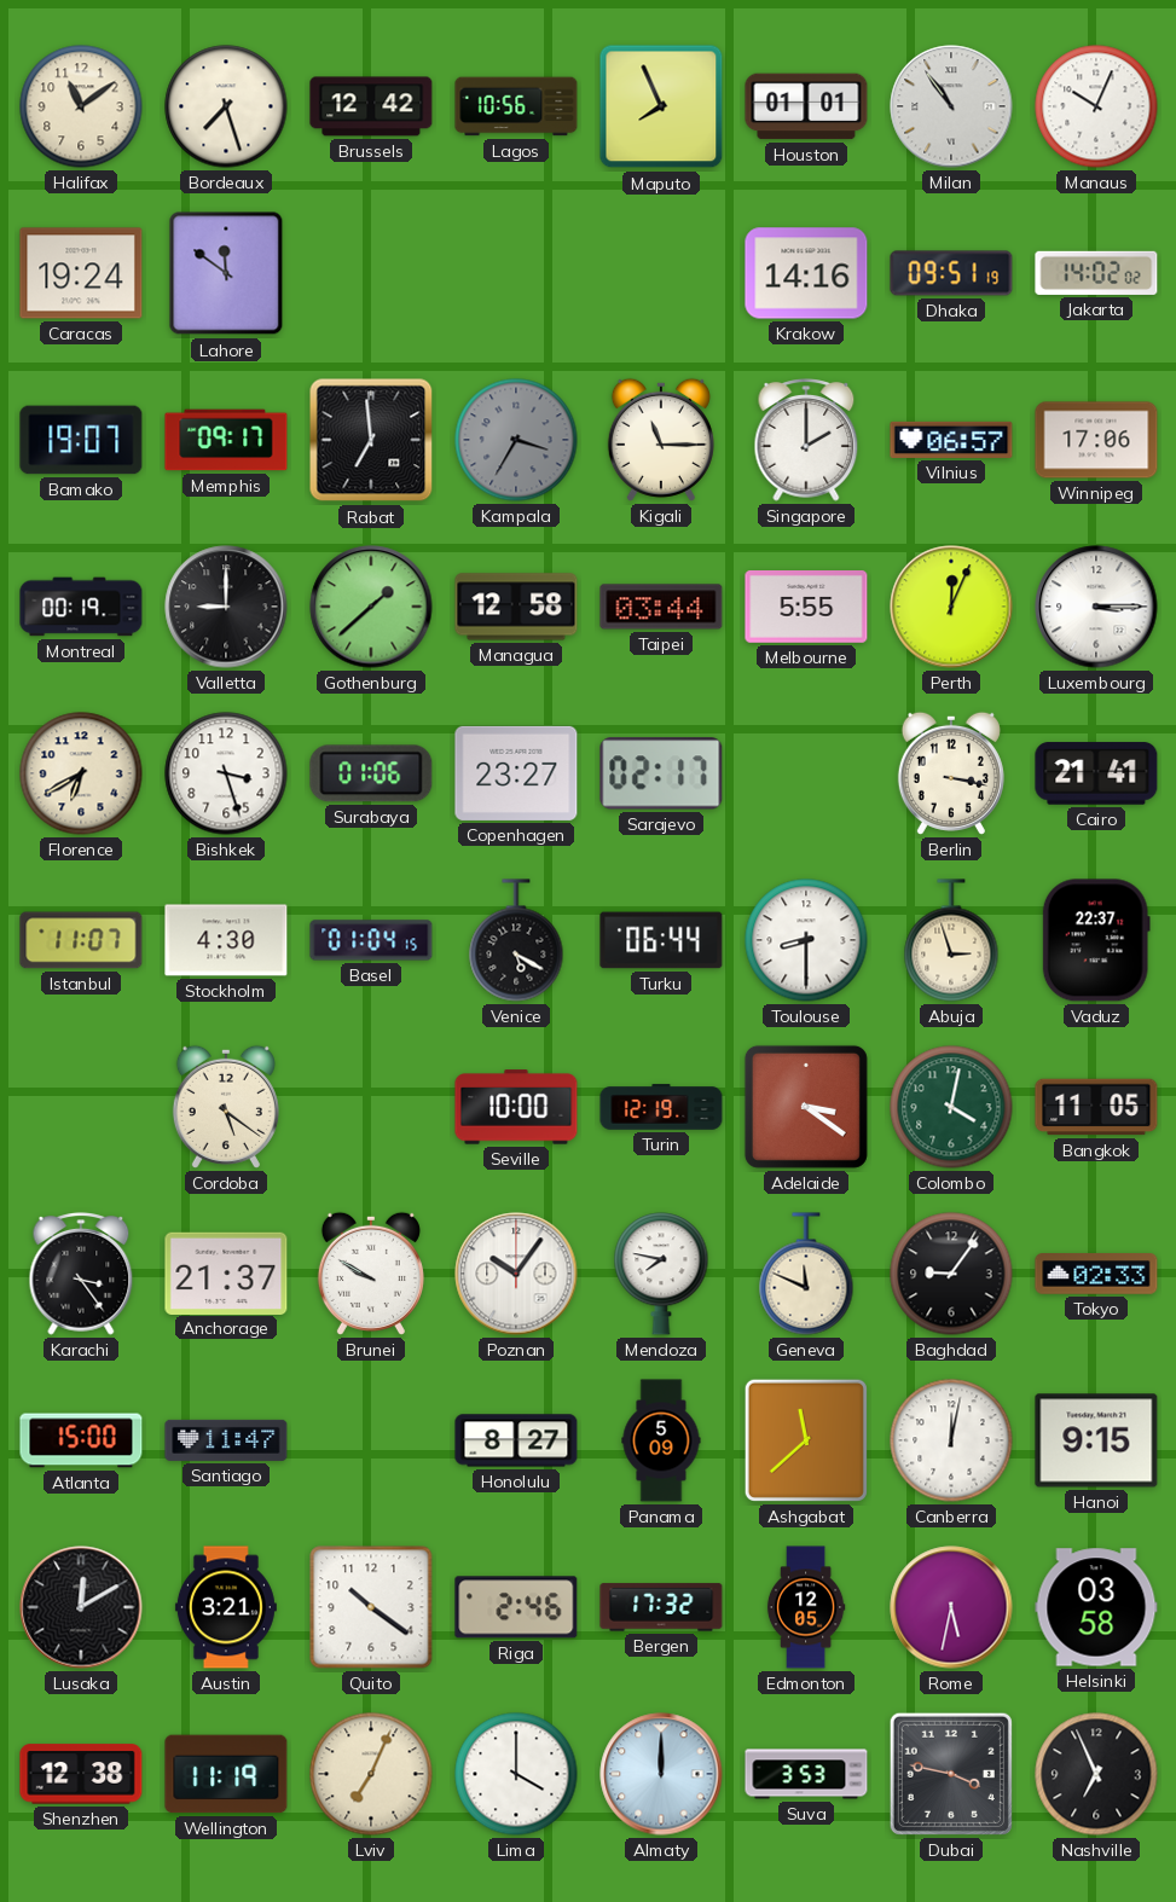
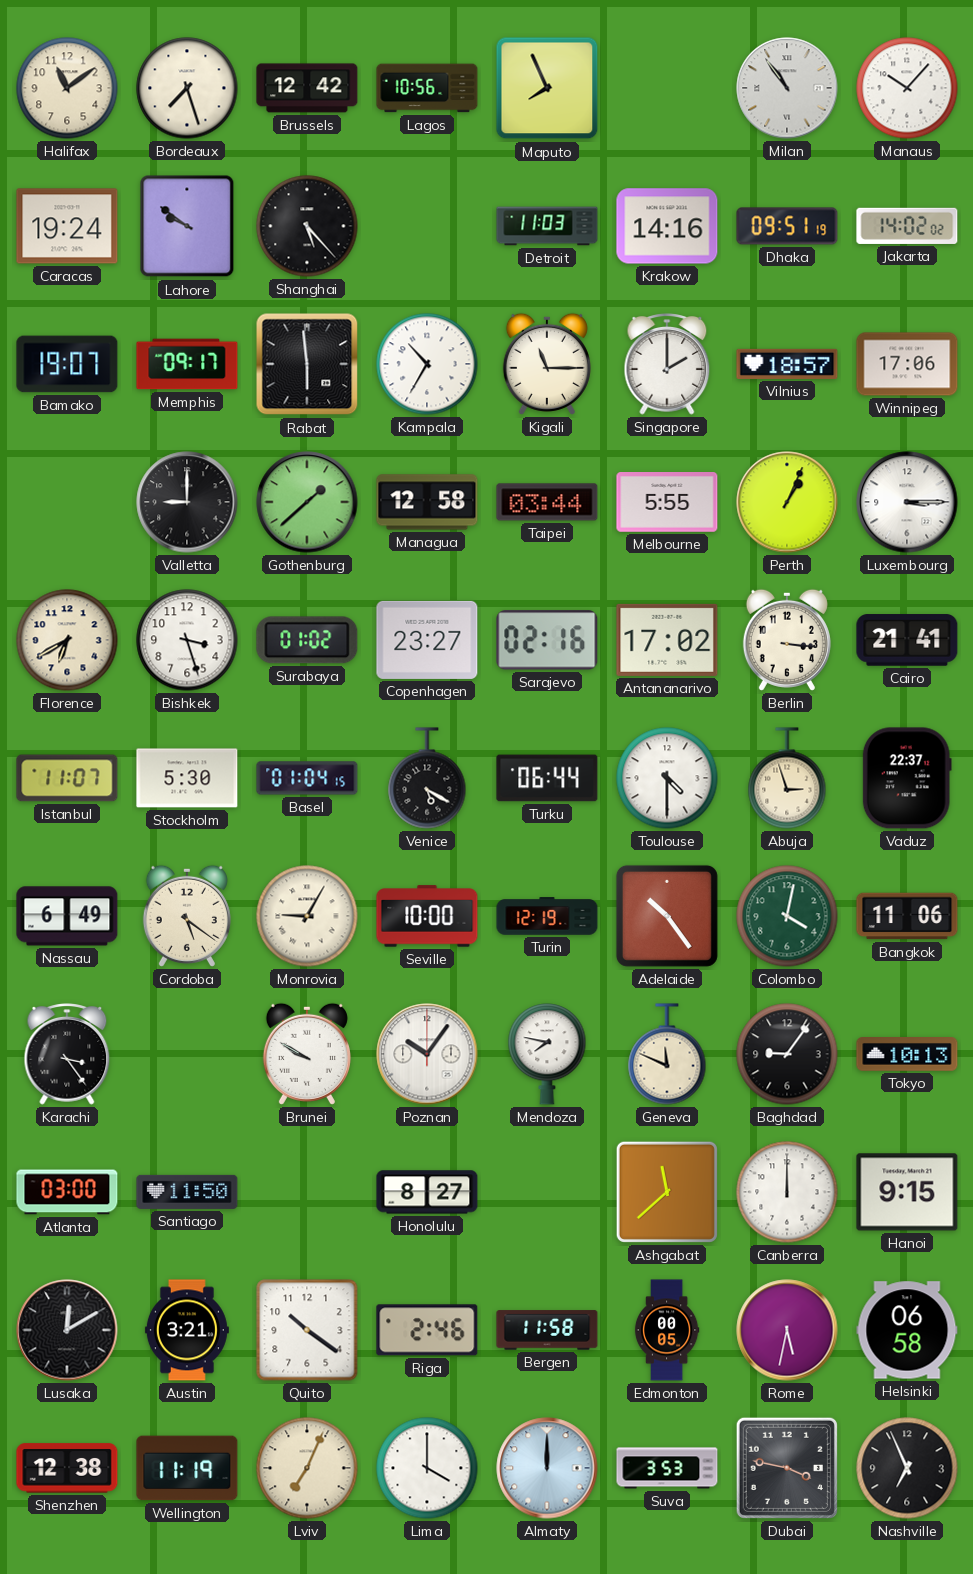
Houston: 01:01 -> none
Manaus: 10:04 -> 10:07
Lahore: 11:51 -> 9:51
Shanghai: none -> 5:23
Detroit: none -> 11:03
Rabat: 6:59 -> 5:59
Kampala: 3:35 -> 10:35
Kampala dial: grey -> white
Vilnius: 06:57 -> 18:57
Montreal: 00:19 -> none
Perth: 12:04 -> 1:04
Surabaya: 01:06 -> 01:02
Sarajevo: 02:17 -> 02:16
Antananarivo: none -> 17:02
Berlin: 3:17 -> 3:16
Stockholm: 4:30 -> 5:30
Toulouse: 8:30 -> 4:30
Nassau: none -> 6:49
Monrovia: none -> 9:05
Adelaide: 3:21 -> 10:24
Bangkok: 11:05 -> 11:06
Anchorage: 21:37 -> none
Tokyo: 02:33 -> 10:13
Atlanta: 15:00 -> 03:00
Santiago: 11:47 -> 11:50
Panama: 5:09 -> none
Canberra: 12:02 -> 12:00
Bergen: 17:32 -> 11:58
Edmonton: 12:05 -> 00:05
Helsinki: 03:58 -> 06:58
